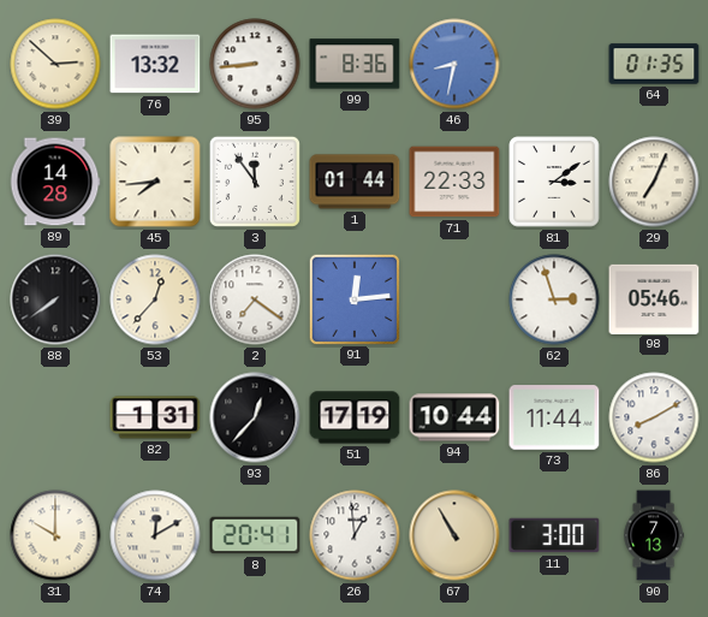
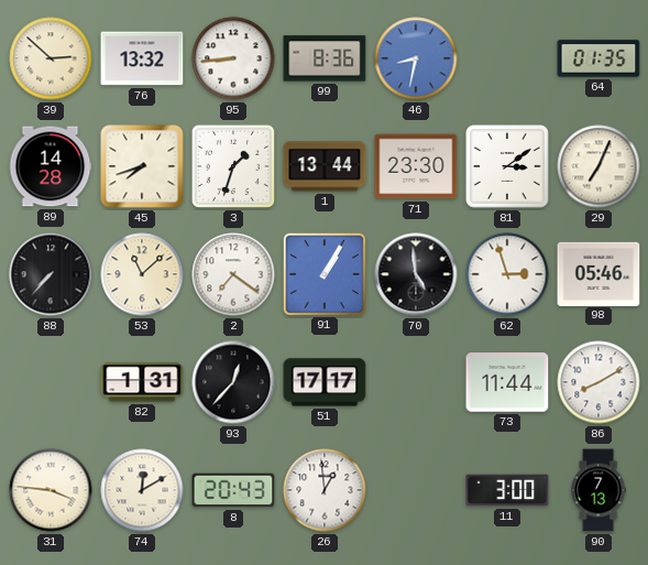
45: 7:44 -> 7:42
3: 11:54 -> 1:33
1: 01:44 -> 13:44
71: 22:33 -> 23:30
88: 7:39 -> 7:37
53: 12:37 -> 11:08
91: 12:14 -> 1:05
70: none -> 4:59
51: 17:19 -> 17:17
94: 10:44 -> none
31: 10:00 -> 3:46
8: 20:41 -> 20:43
67: 10:55 -> none
